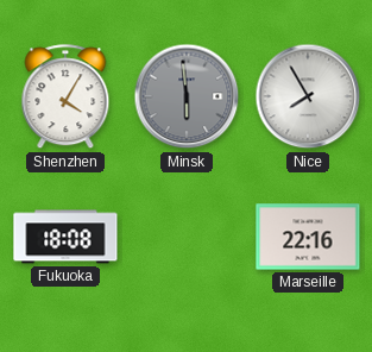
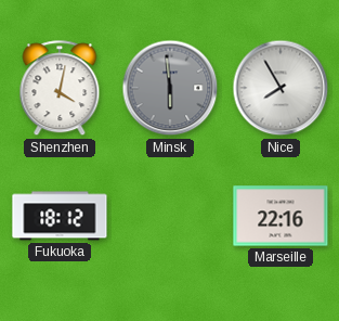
Shenzhen: 4:05 -> 4:02
Fukuoka: 18:08 -> 18:12
